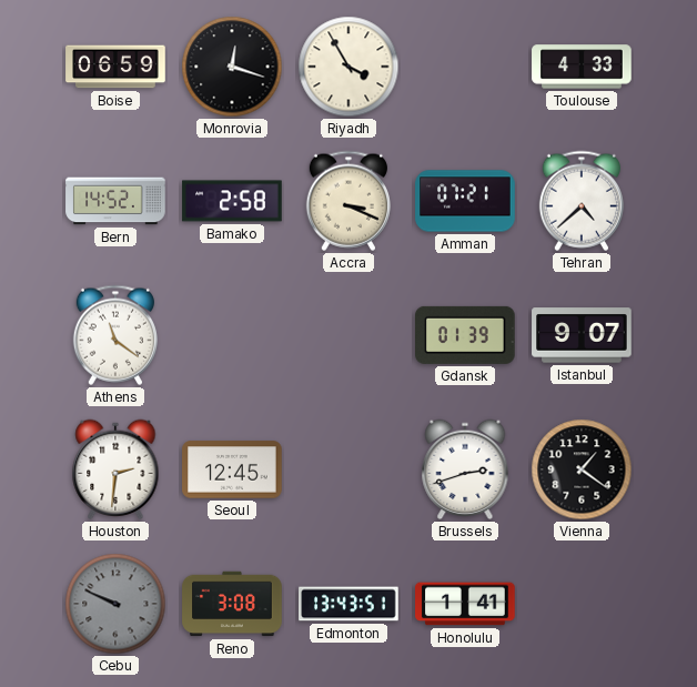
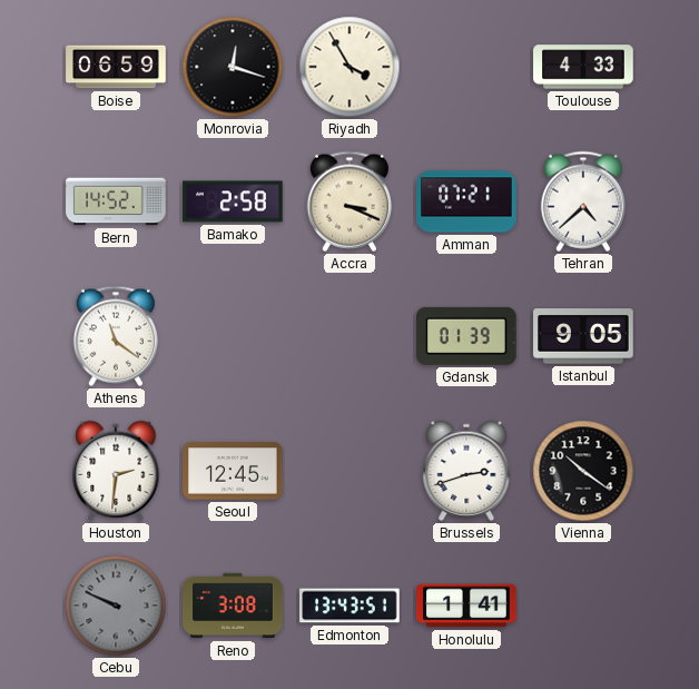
Istanbul: 9:07 -> 9:05
Vienna: 1:21 -> 10:21
